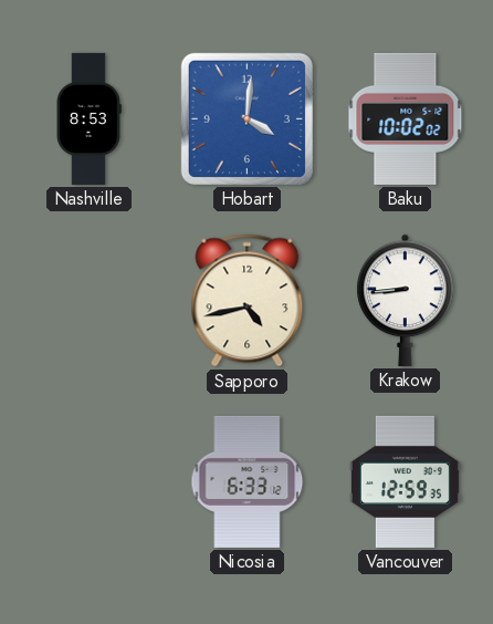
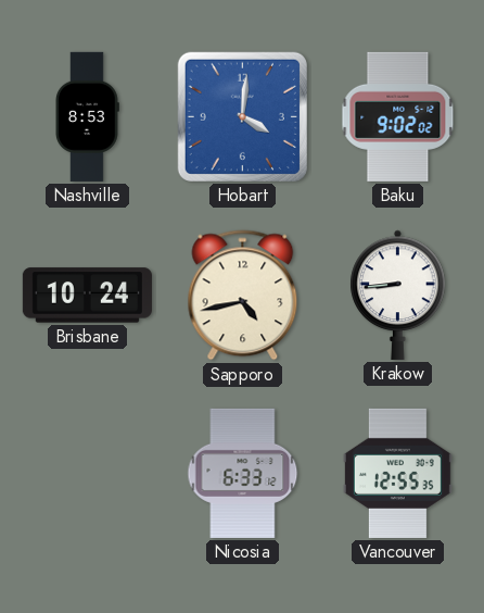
Baku: 10:02 -> 9:02
Brisbane: none -> 10:24
Vancouver: 12:59 -> 12:55
